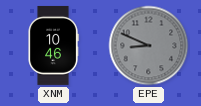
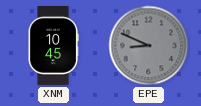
XNM: 10:46 -> 10:45
